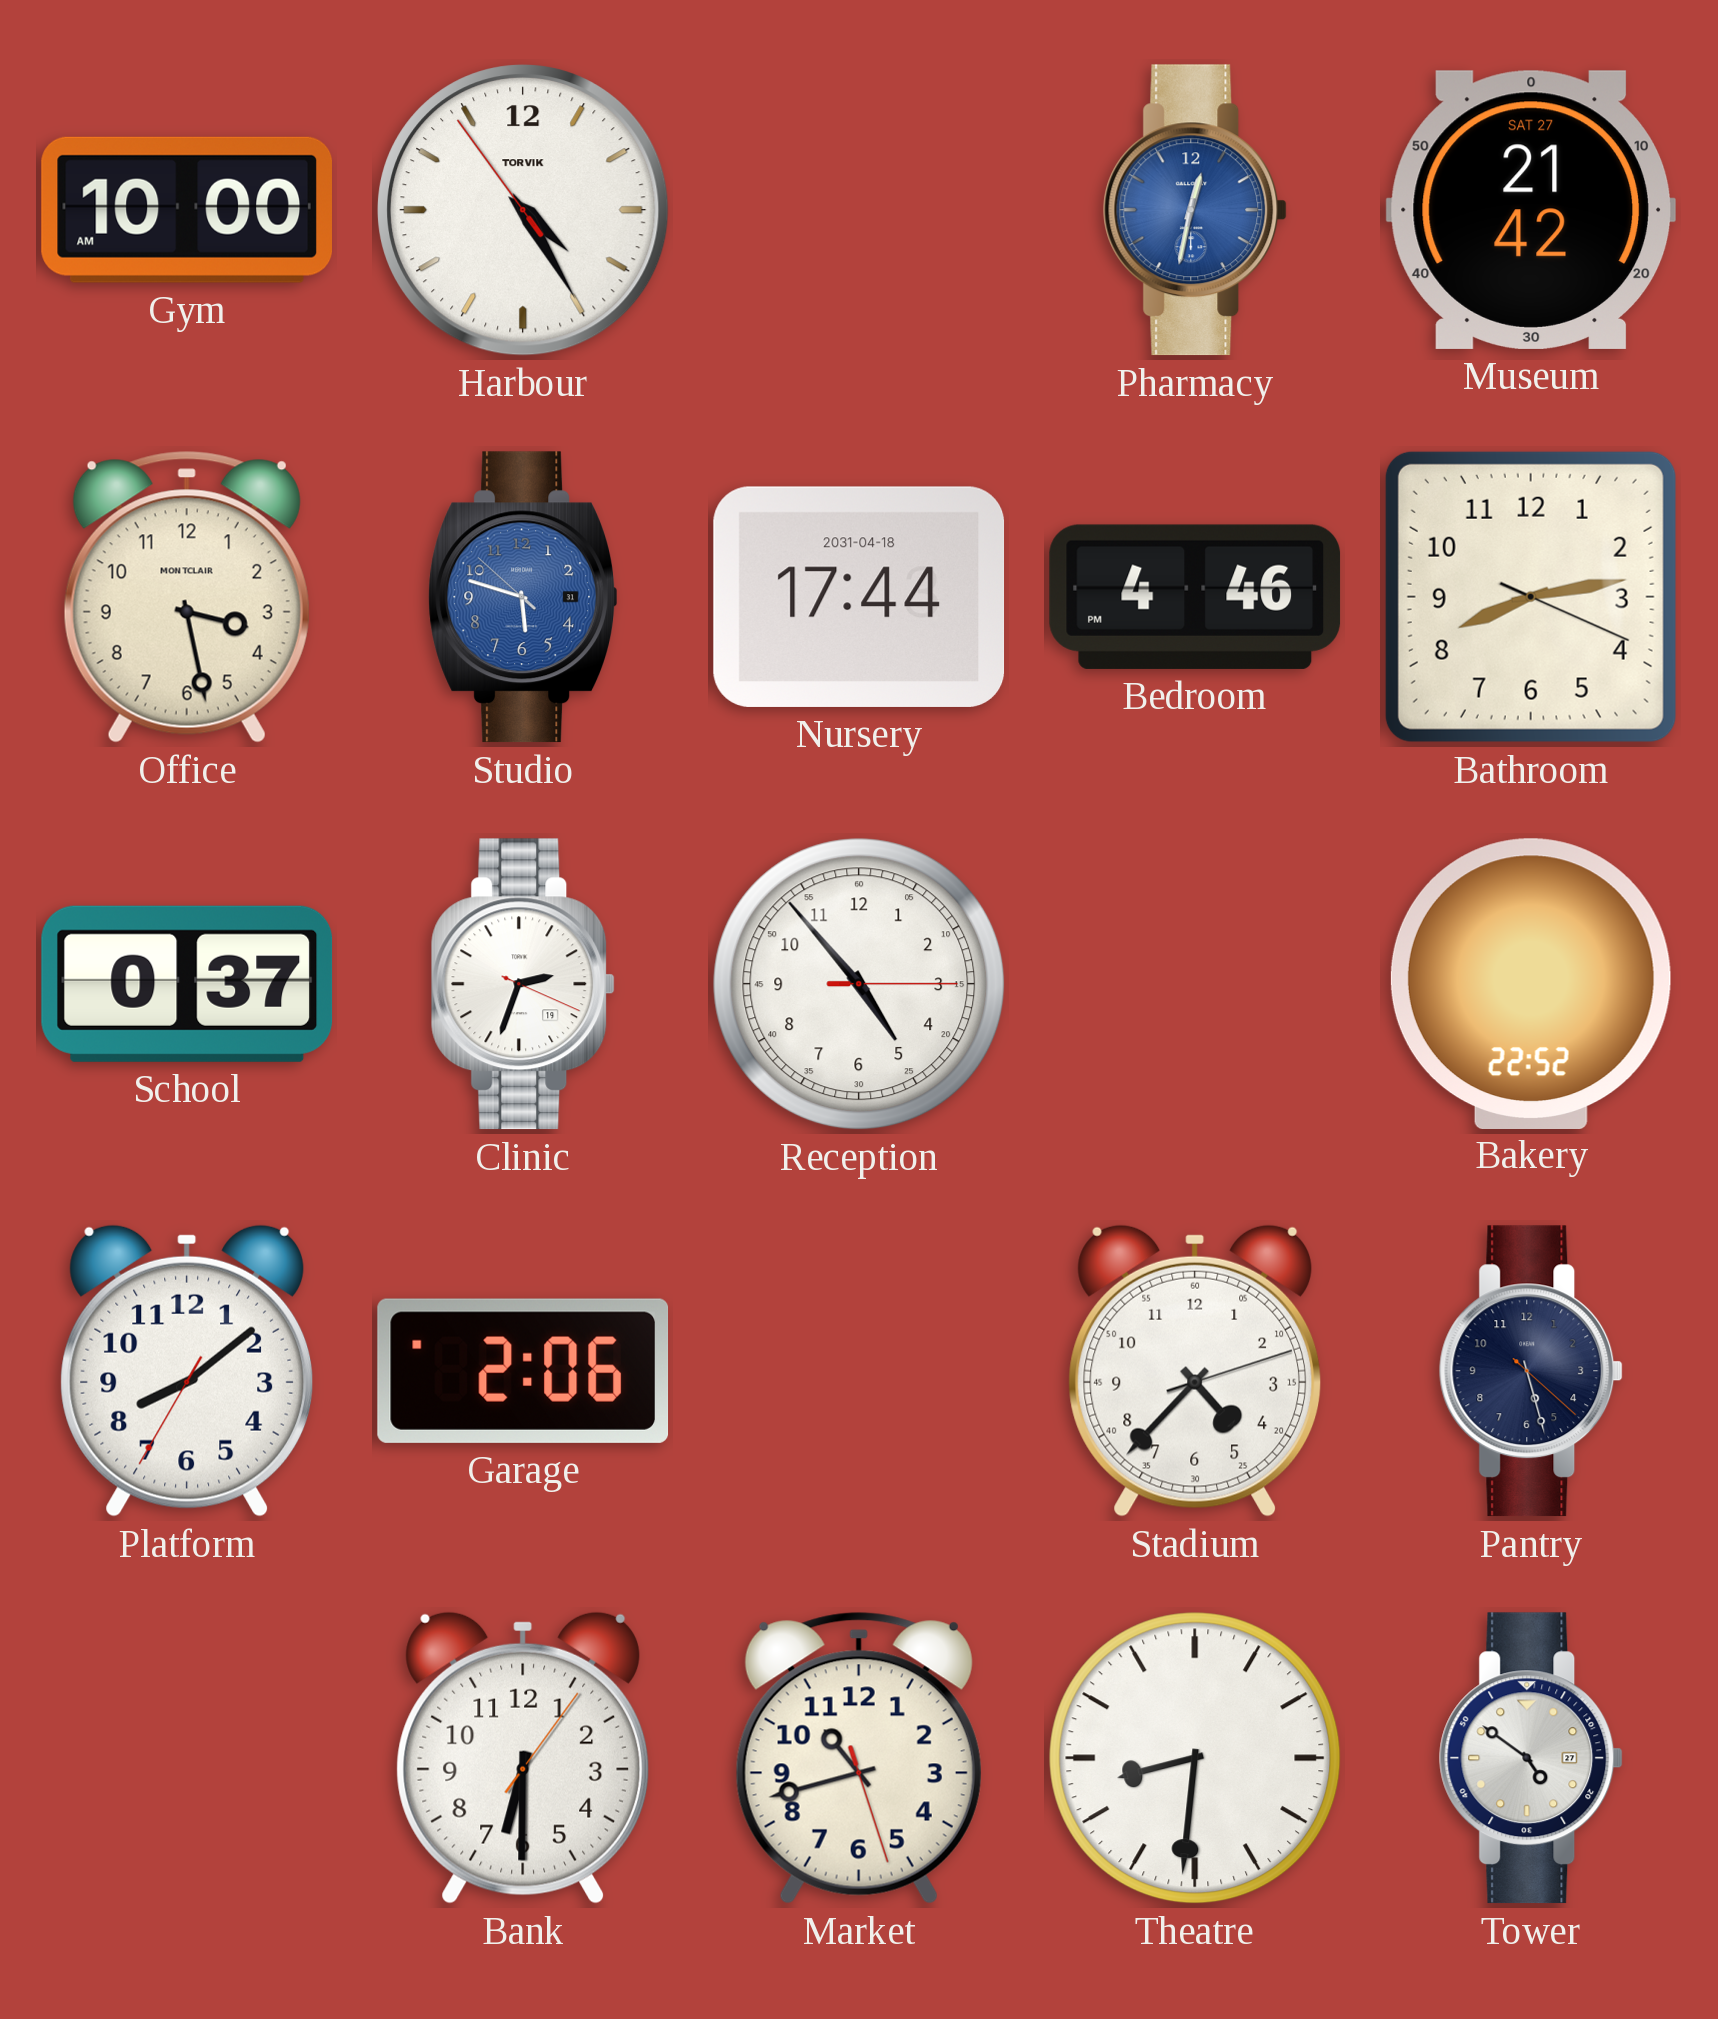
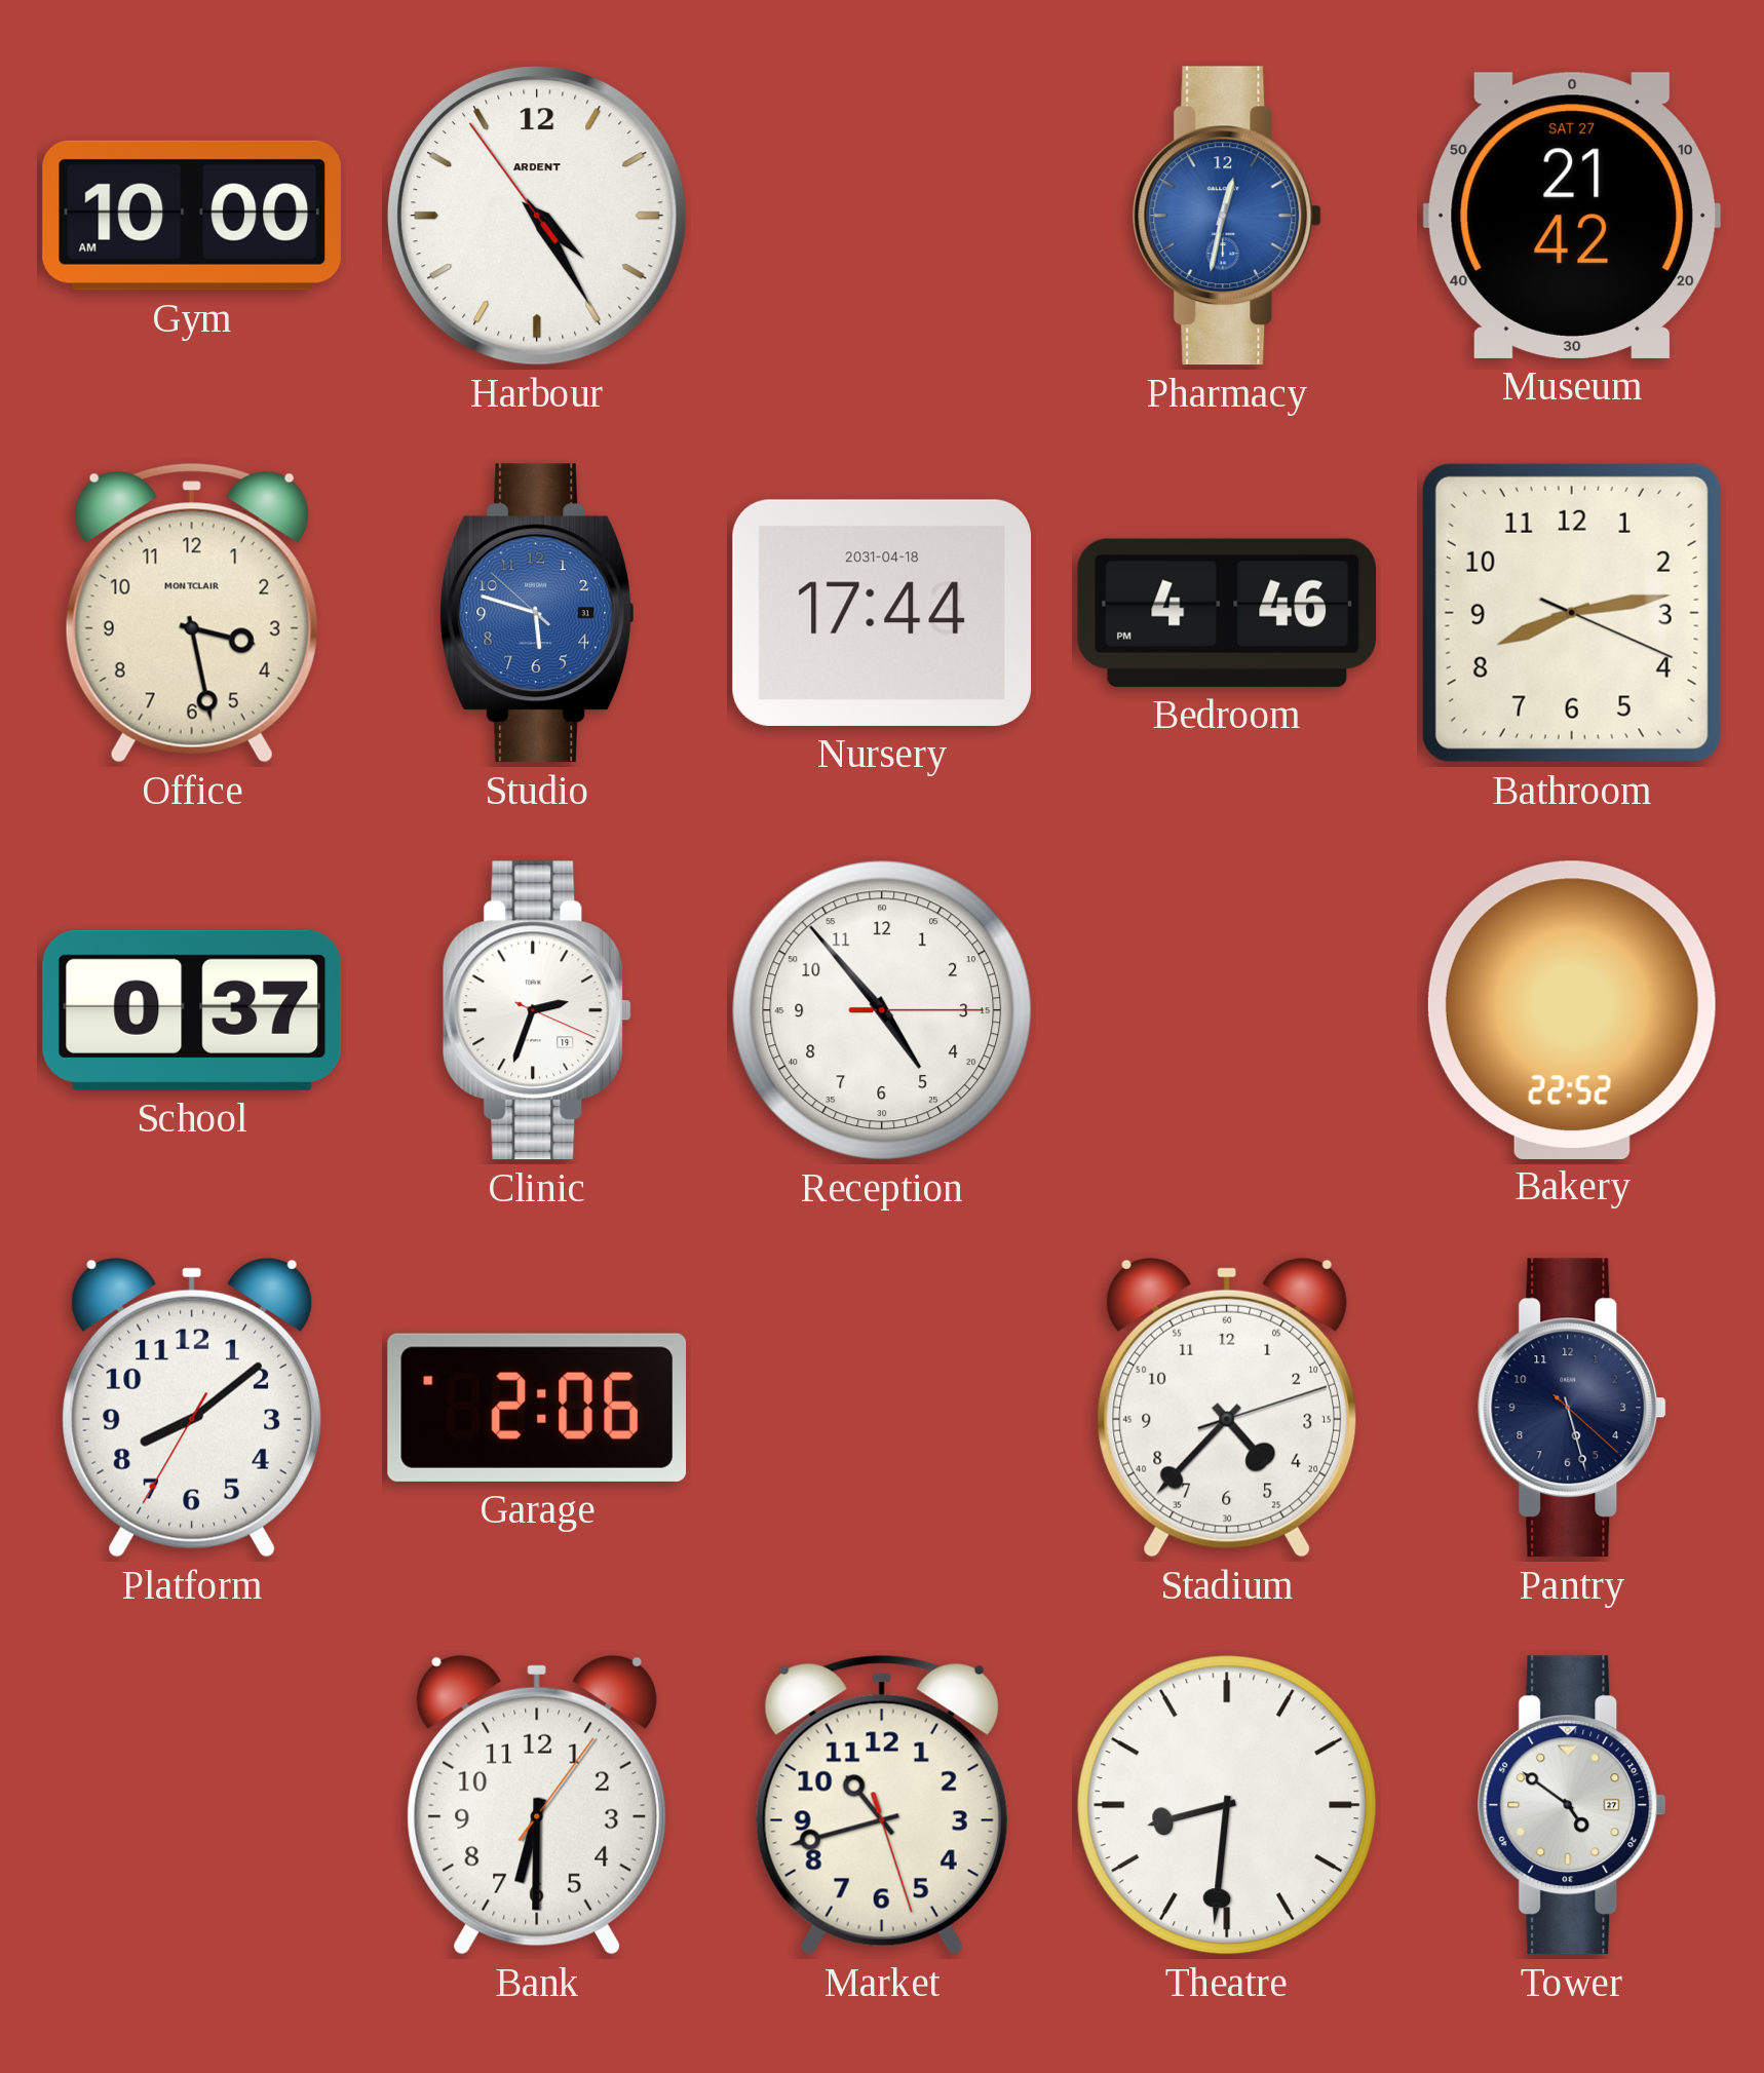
Harbour brand: TORVIK -> ARDENT
